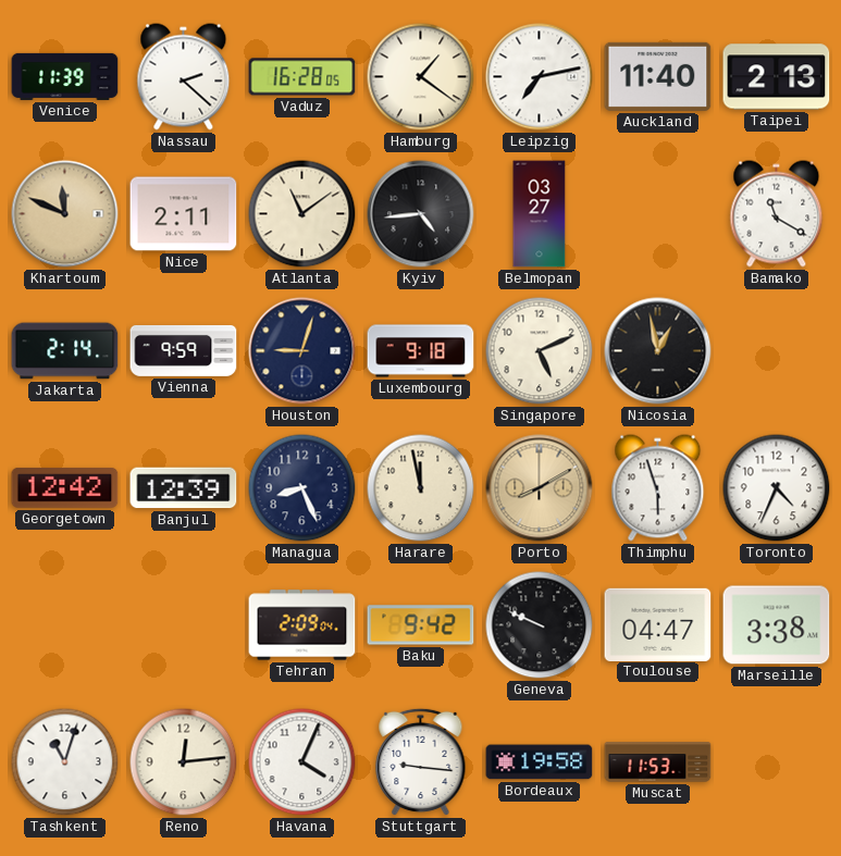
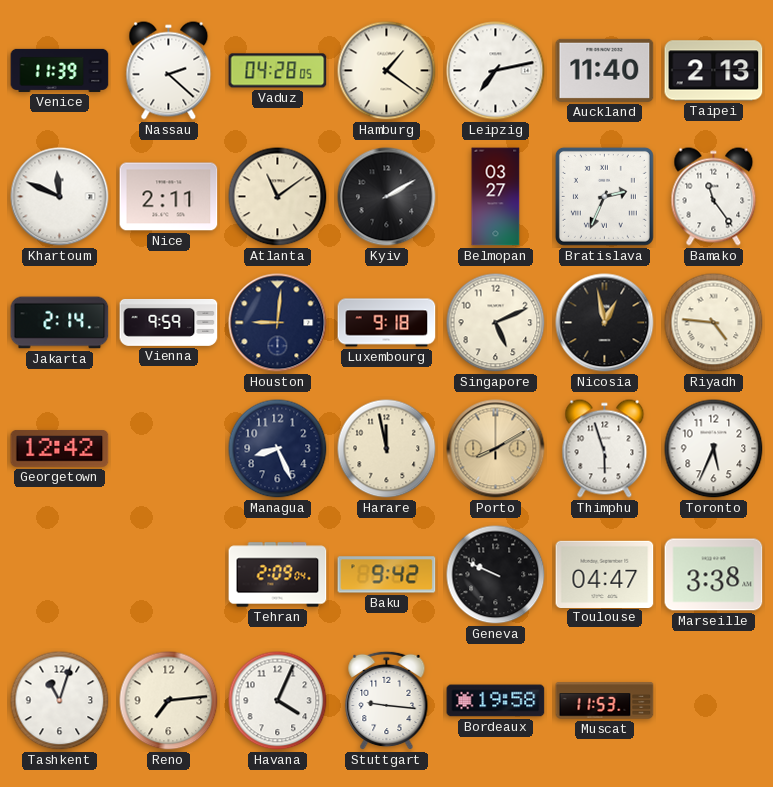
Vaduz: 16:28 -> 04:28
Khartoum dial: champagne -> white
Kyiv: 4:44 -> 2:10
Bratislava: none -> 2:34
Bamako: 11:20 -> 11:24
Houston: 9:03 -> 9:01
Riyadh: none -> 4:46
Banjul: 12:39 -> none
Toronto: 4:34 -> 5:34
Reno: 12:14 -> 7:14
